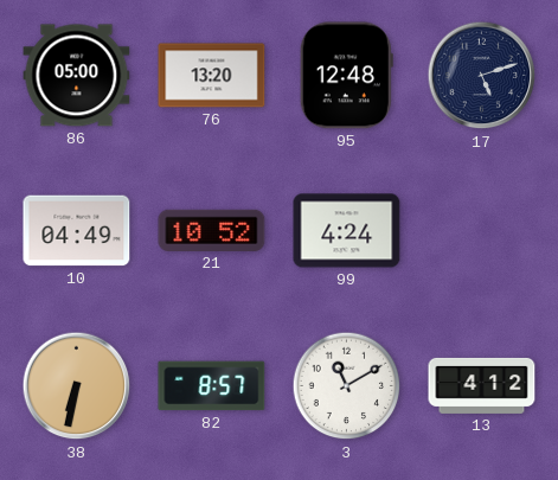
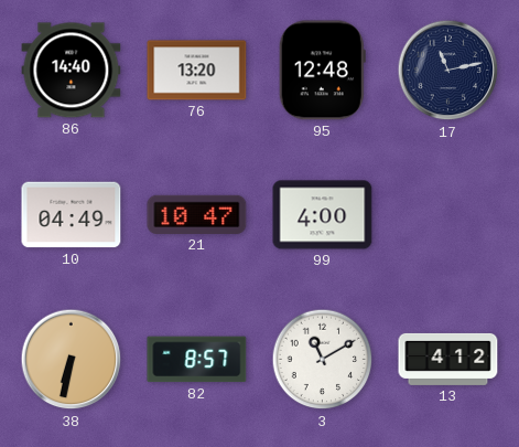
86: 05:00 -> 14:40
17: 5:12 -> 11:13
21: 10:52 -> 10:47
99: 4:24 -> 4:00
